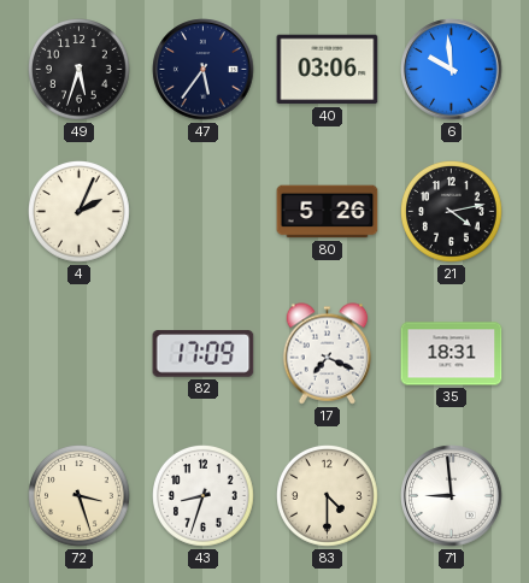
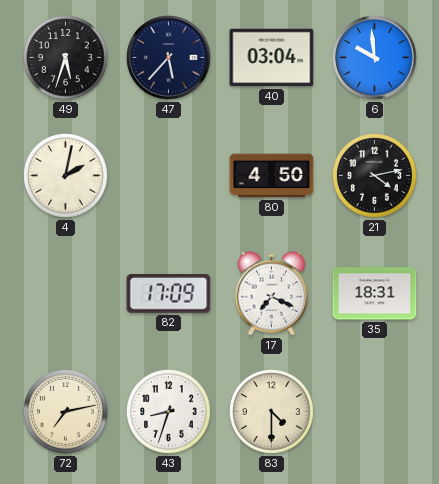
47: 5:36 -> 5:37
40: 03:06 -> 03:04
4: 2:04 -> 2:02
80: 5:26 -> 4:50
72: 3:27 -> 7:13
71: 8:59 -> none
